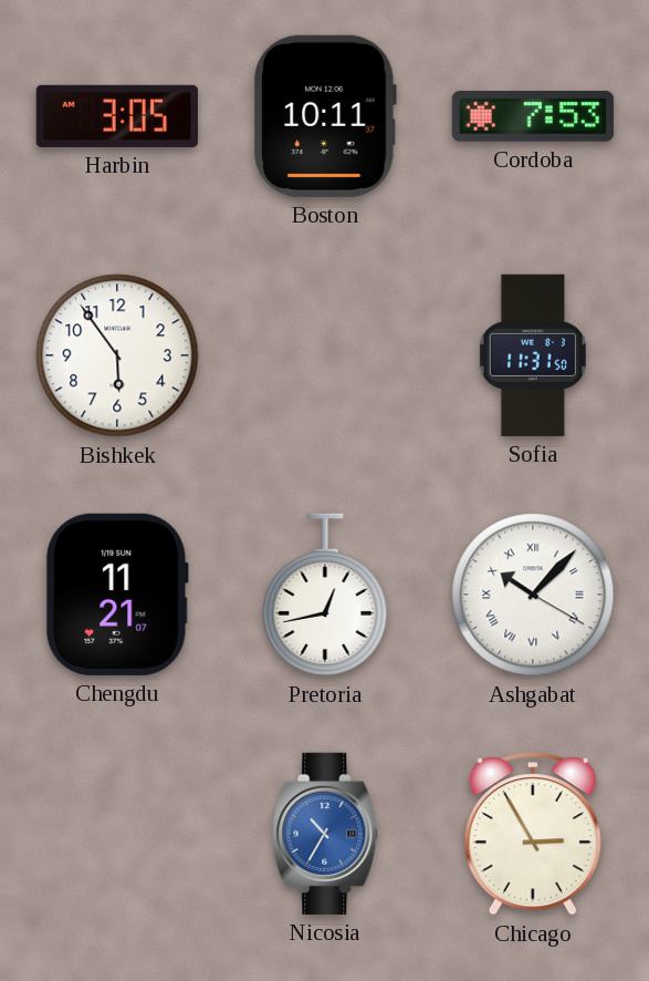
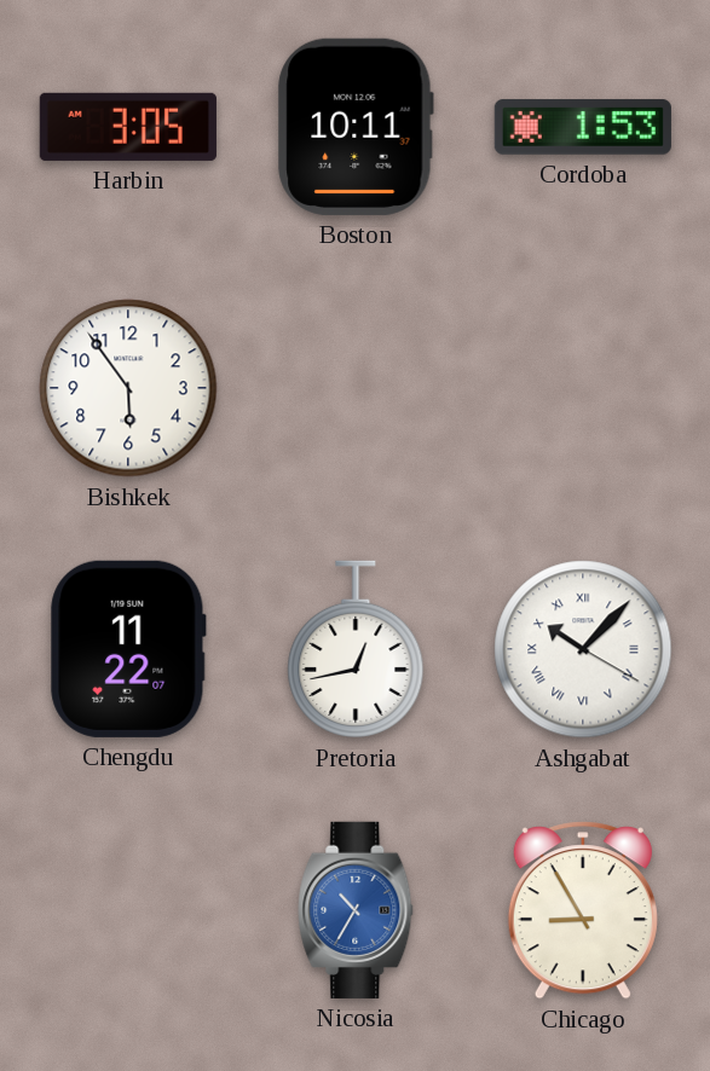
Cordoba: 7:53 -> 1:53
Sofia: 11:31 -> none
Chengdu: 11:21 -> 11:22
Chicago: 2:55 -> 8:55
